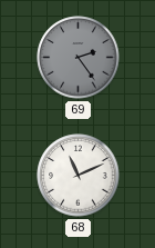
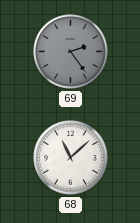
68: 11:11 -> 11:08
